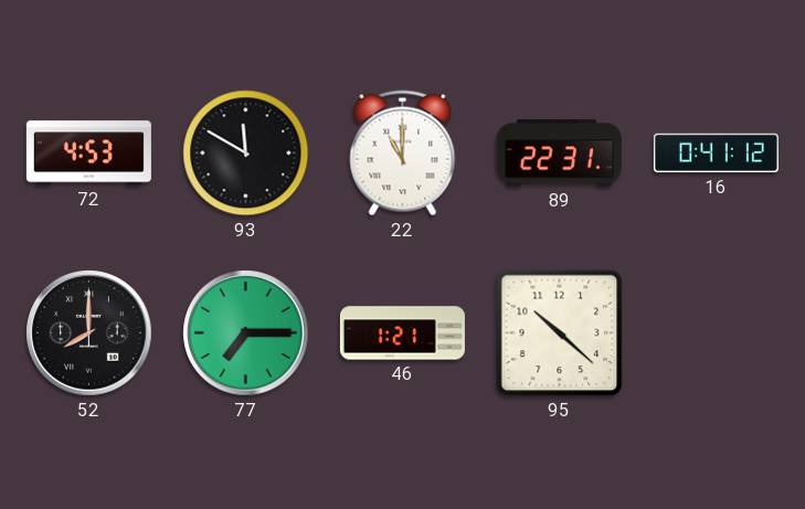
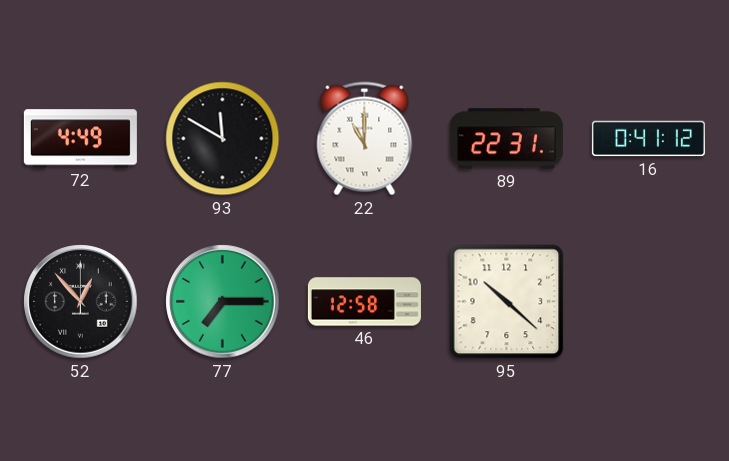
72: 4:53 -> 4:49
52: 8:00 -> 12:53
46: 1:21 -> 12:58
